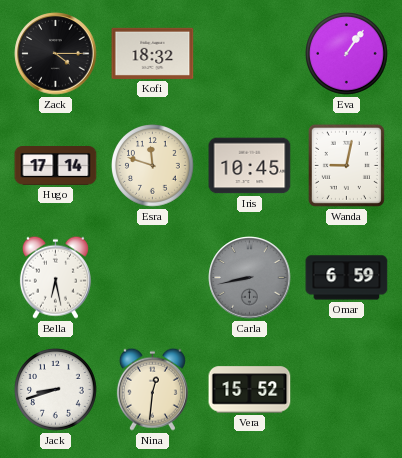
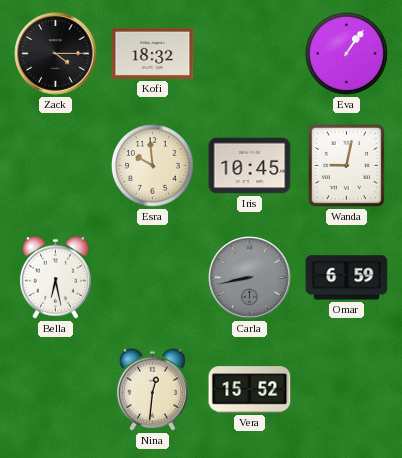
Hugo: 17:14 -> none
Esra: 11:48 -> 9:59
Jack: 8:42 -> none
